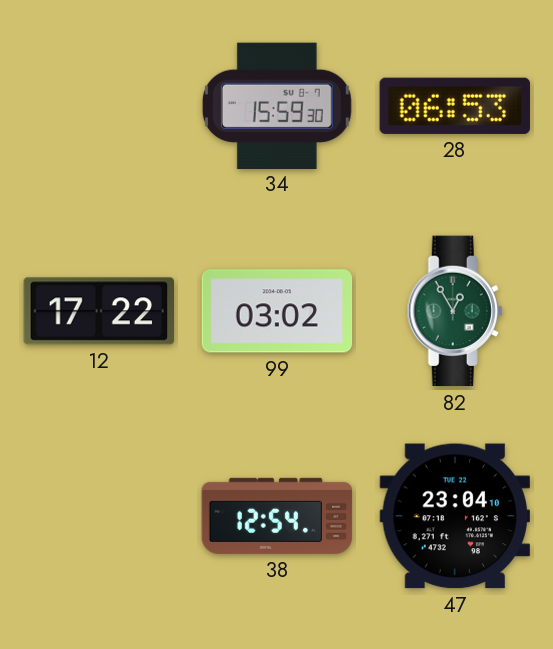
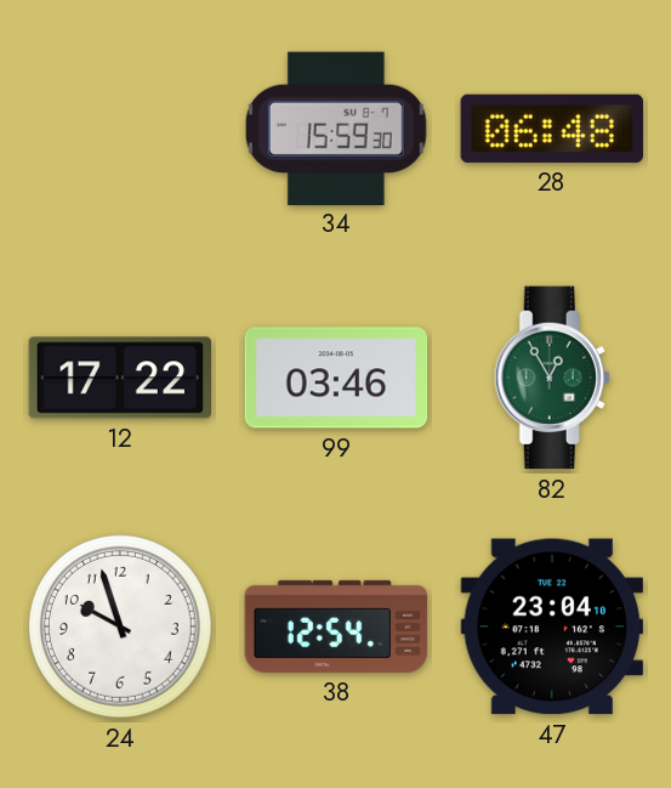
28: 06:53 -> 06:48
99: 03:02 -> 03:46
24: none -> 9:57
